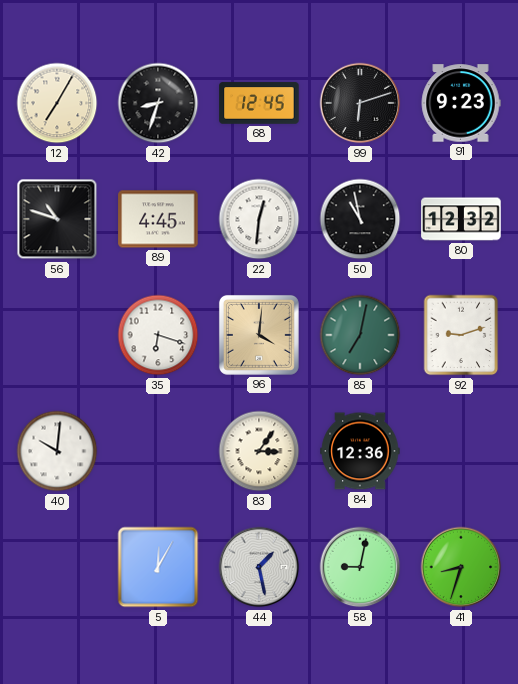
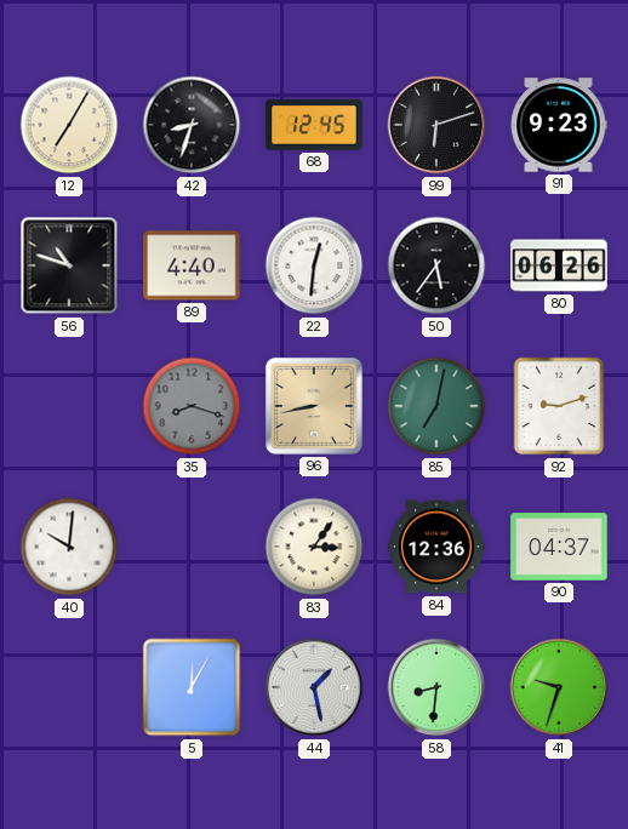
89: 4:45 -> 4:40
50: 10:58 -> 5:36
80: 12:32 -> 06:26
35: 6:18 -> 8:18
35 dial: white -> grey
96: 4:01 -> 8:43
90: none -> 04:37
58: 9:02 -> 8:31
41: 8:33 -> 9:33
